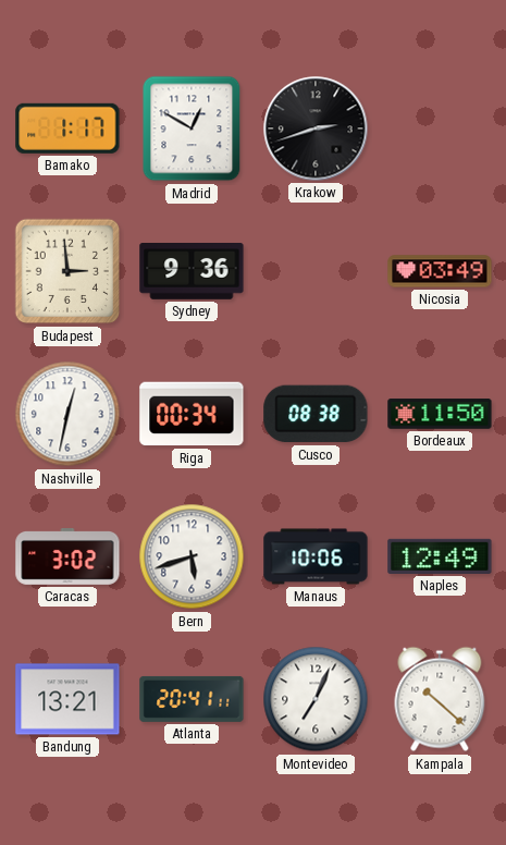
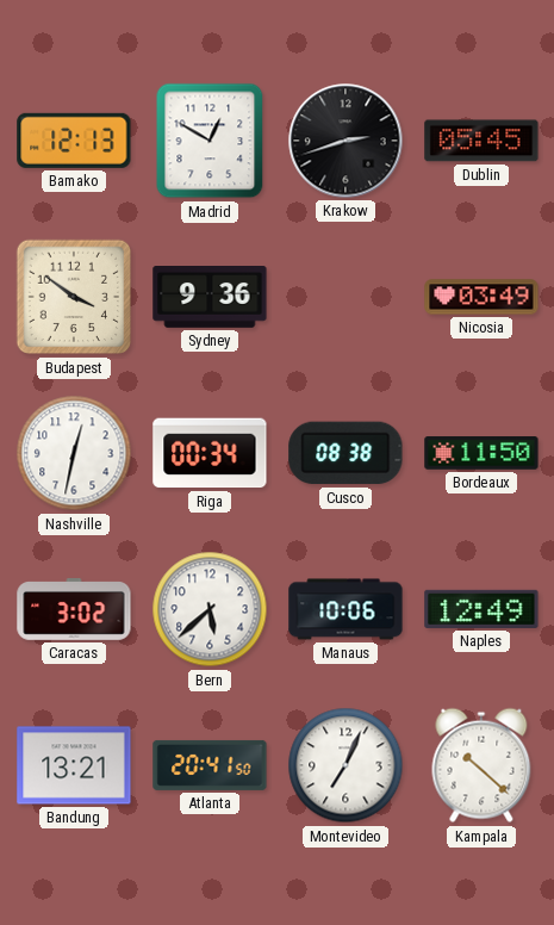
Bamako: 1:17 -> 12:13
Dublin: none -> 05:45
Budapest: 2:59 -> 3:51
Bern: 5:42 -> 5:38
Atlanta: 20:41:11 -> 20:41:50
